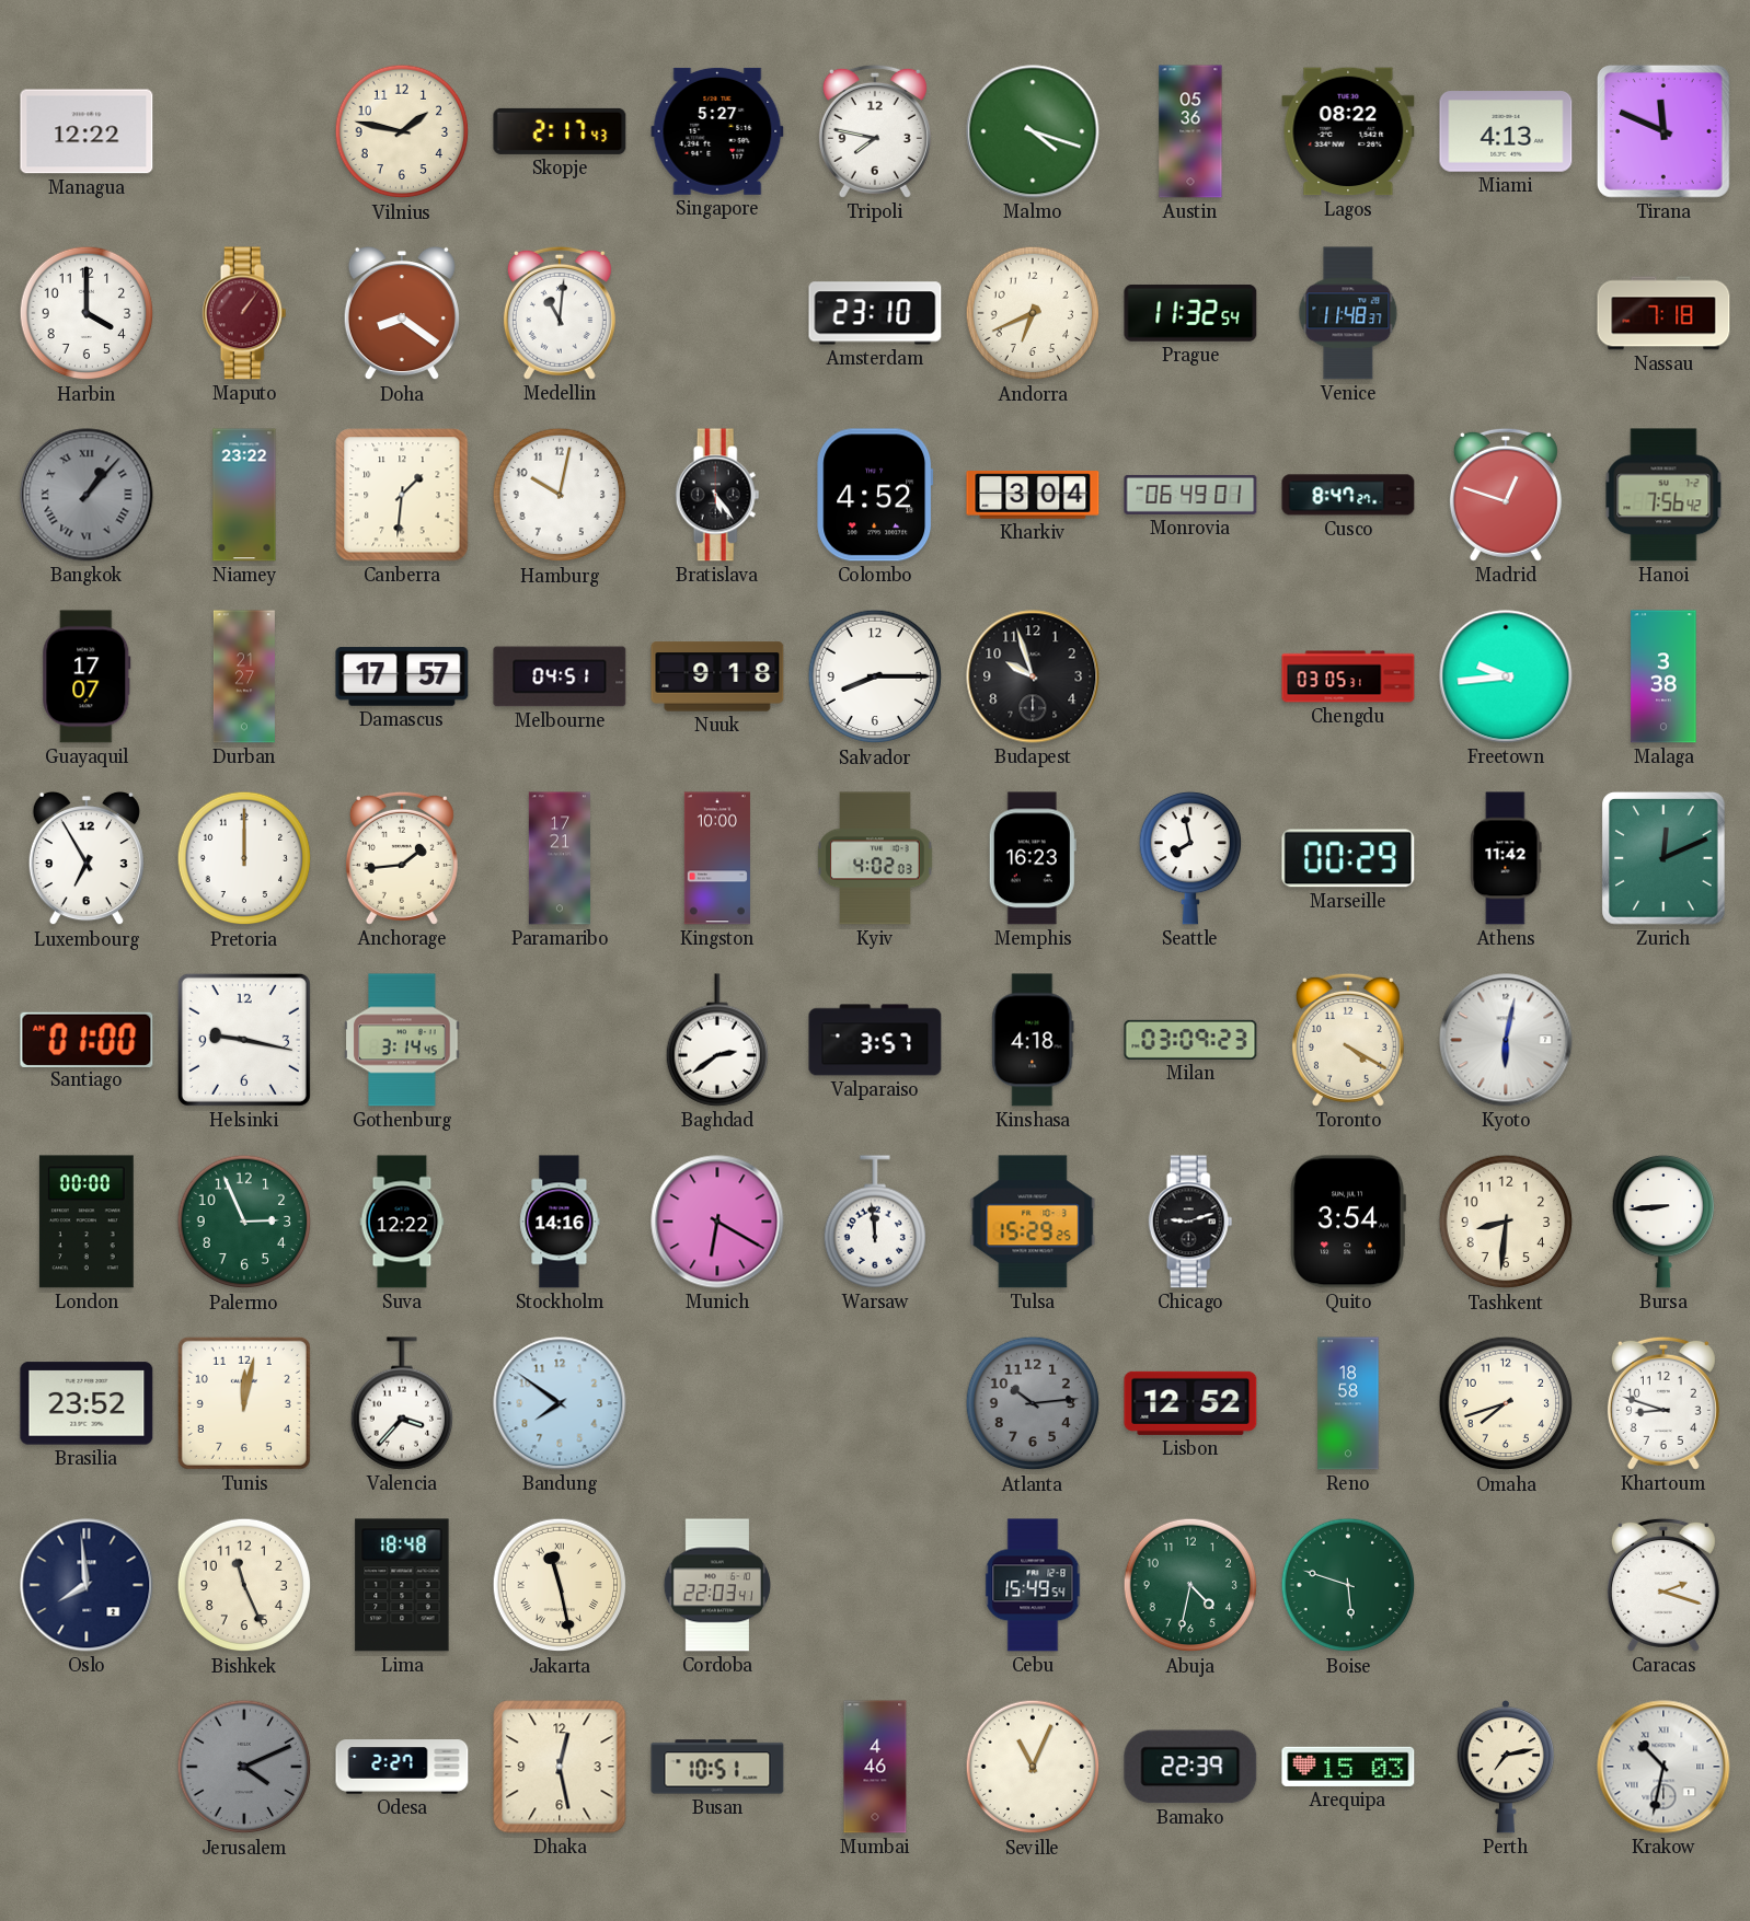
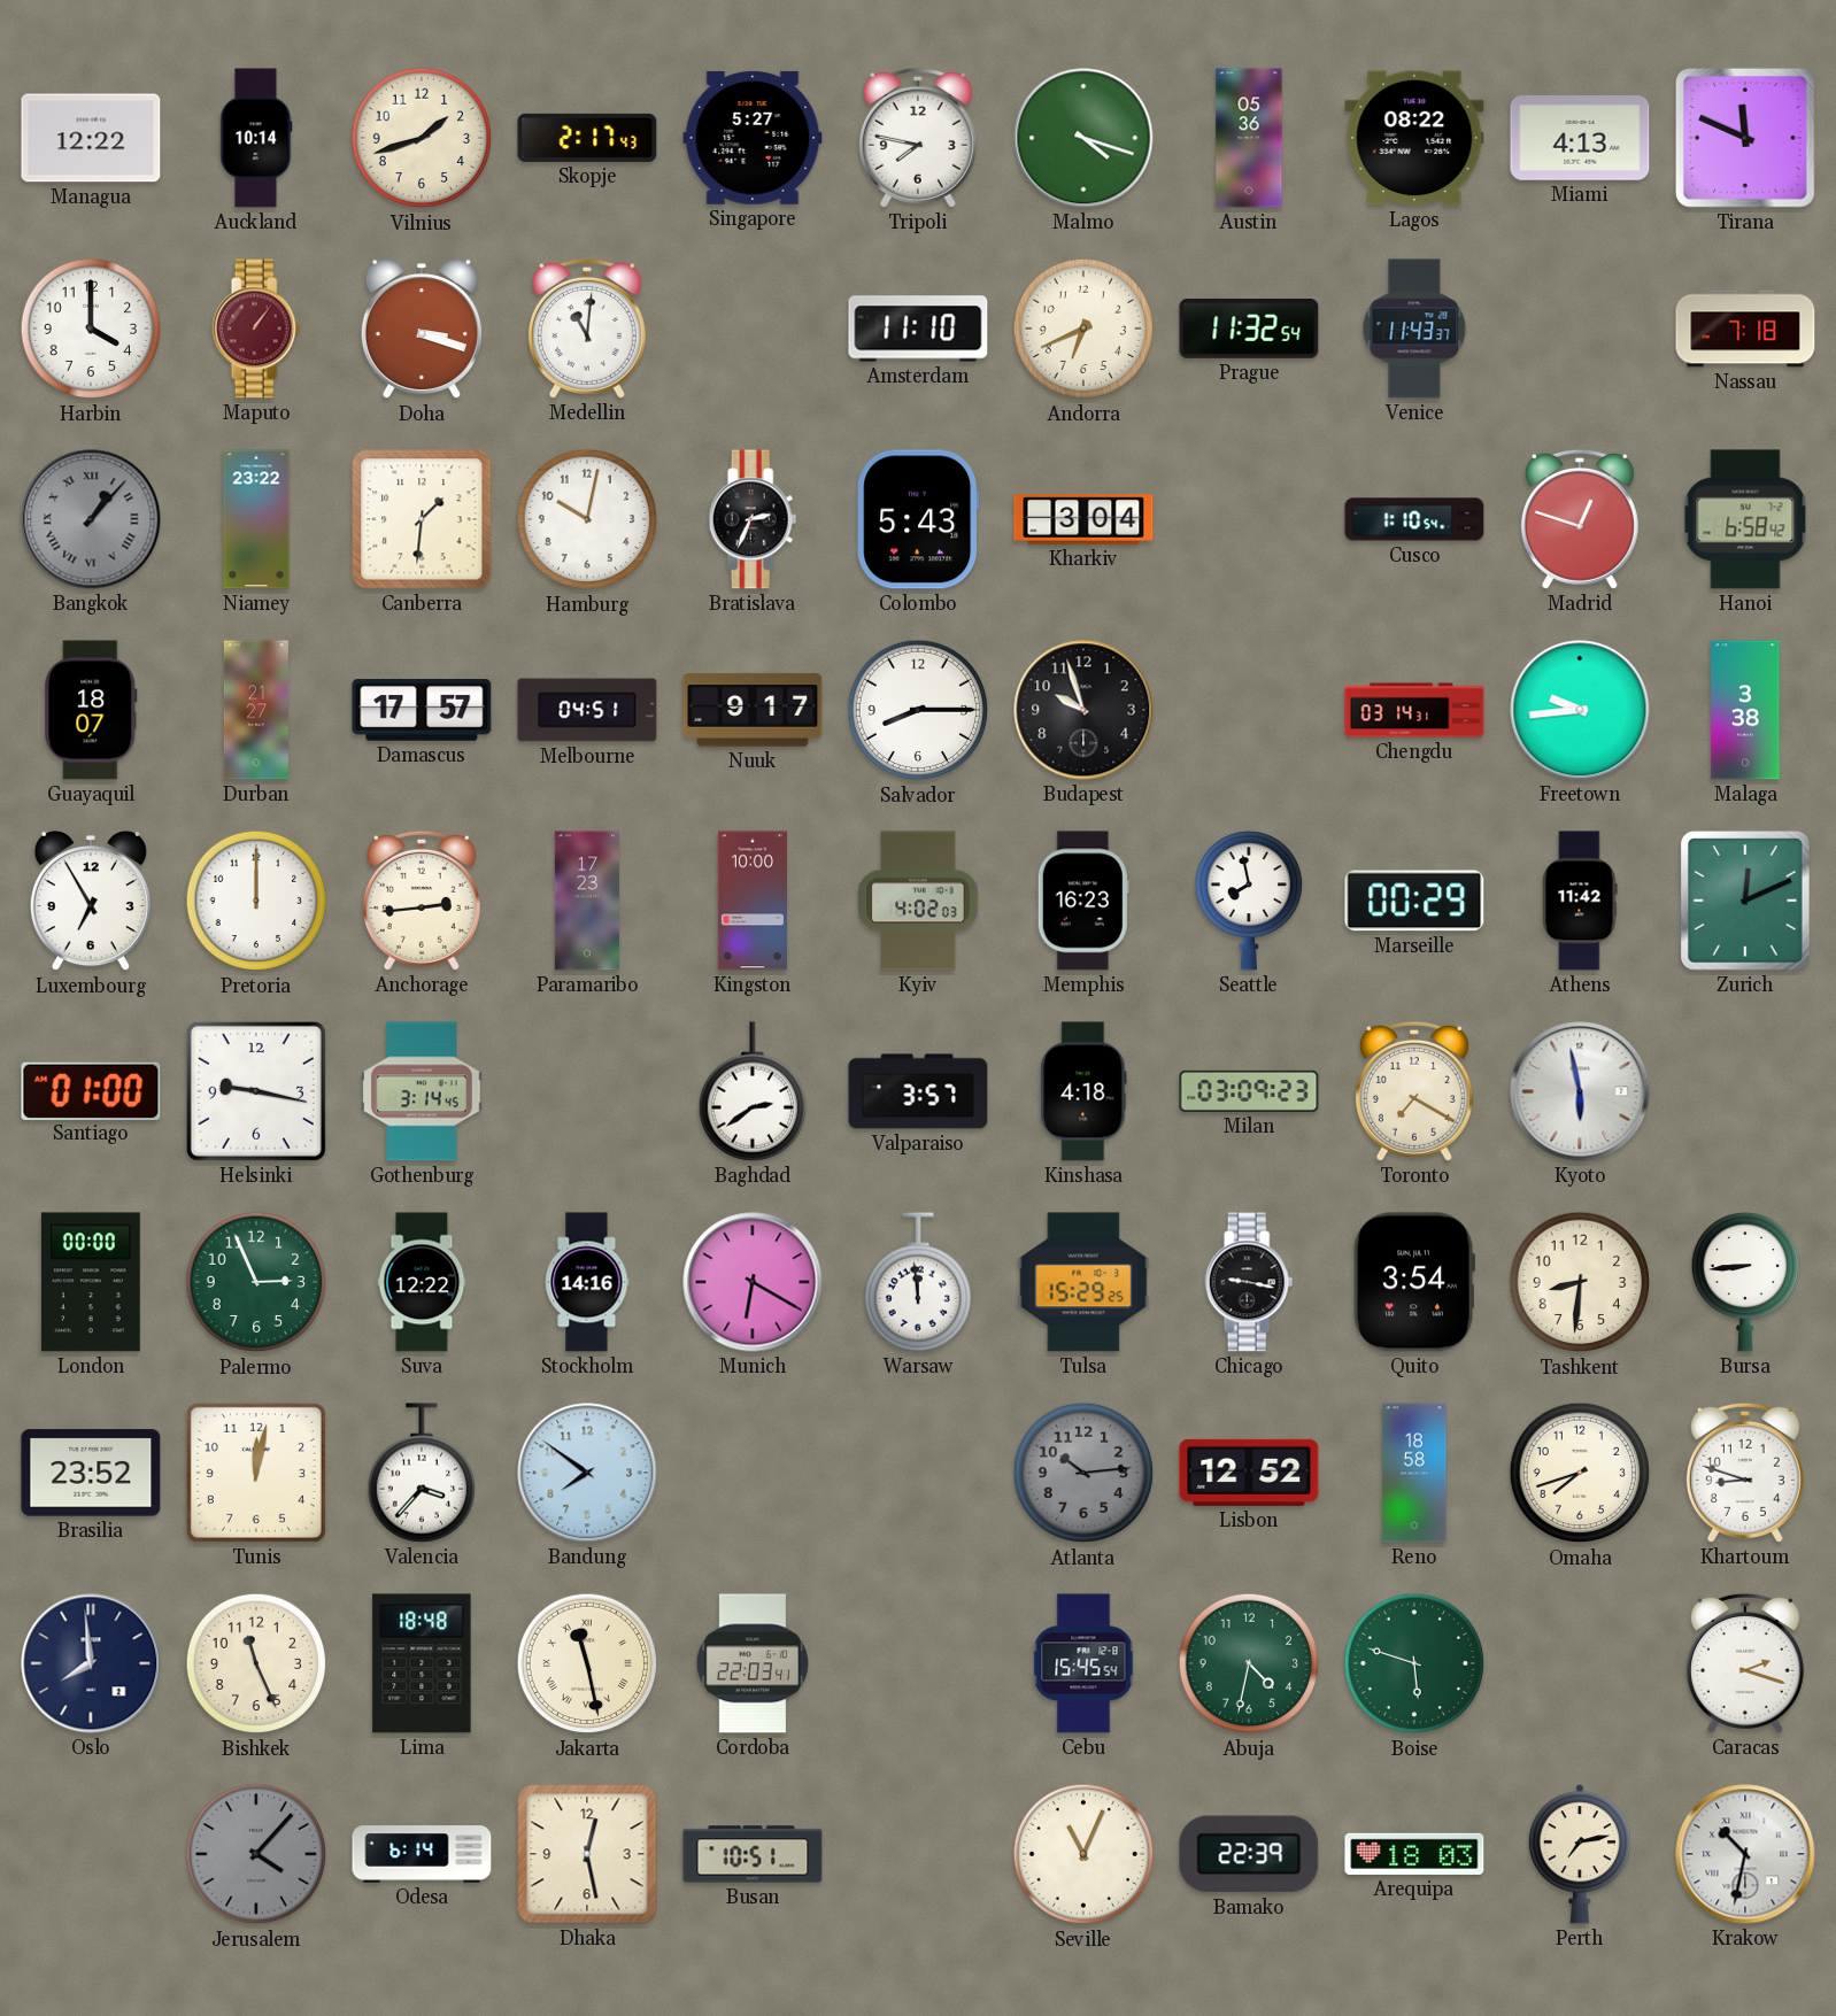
Auckland: none -> 10:14
Vilnius: 1:47 -> 1:42
Doha: 8:21 -> 3:18
Amsterdam: 23:10 -> 11:10
Venice: 11:48 -> 11:43
Bratislava: 5:24 -> 2:34
Colombo: 4:52 -> 5:43
Monrovia: 06:49 -> none
Cusco: 8:47 -> 1:10
Hanoi: 7:56 -> 6:58
Guayaquil: 17:07 -> 18:07
Nuuk: 9:18 -> 9:17
Chengdu: 03:05 -> 03:14
Anchorage: 1:44 -> 2:44
Paramaribo: 17:21 -> 17:23
Toronto: 4:20 -> 7:20
Kyoto: 6:02 -> 5:58
Chicago: 9:12 -> 9:17
Cebu: 15:49 -> 15:45
Jerusalem: 4:11 -> 4:07
Odesa: 2:27 -> 6:14
Mumbai: 4:46 -> none
Arequipa: 15:03 -> 18:03
